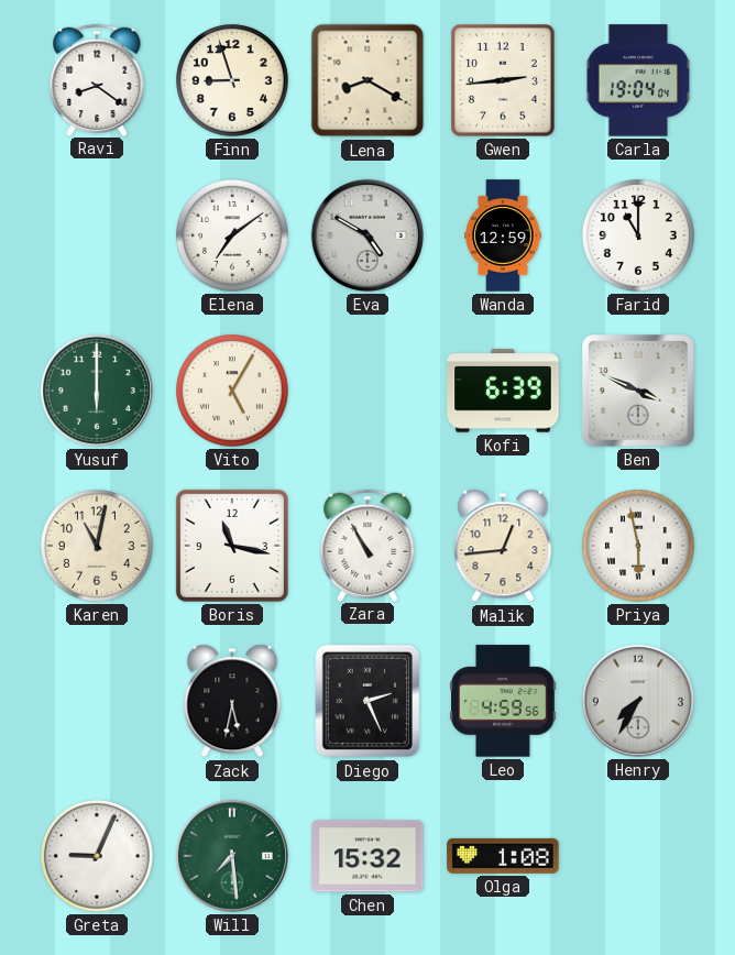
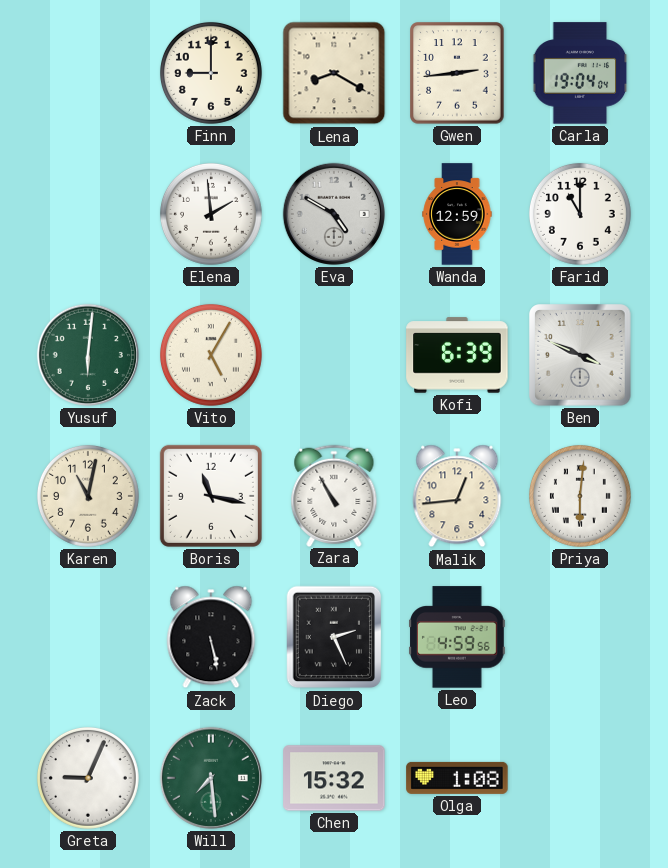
Ravi: 8:21 -> none
Finn: 8:57 -> 9:00
Elena: 7:09 -> 1:59
Yusuf: 6:00 -> 6:01
Priya: 5:58 -> 6:01
Zack: 5:32 -> 5:28
Henry: 7:35 -> none
